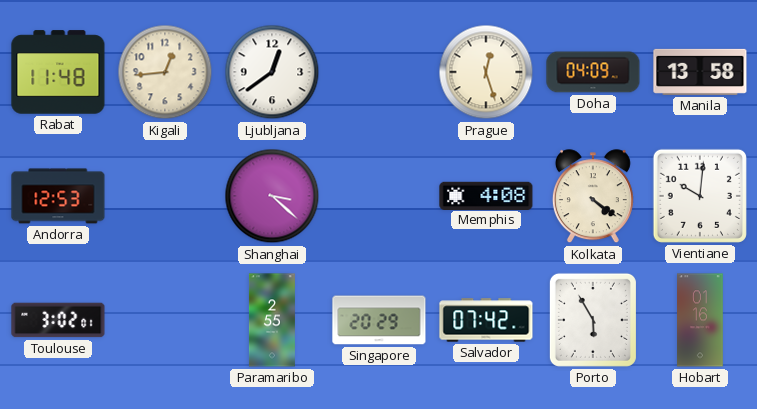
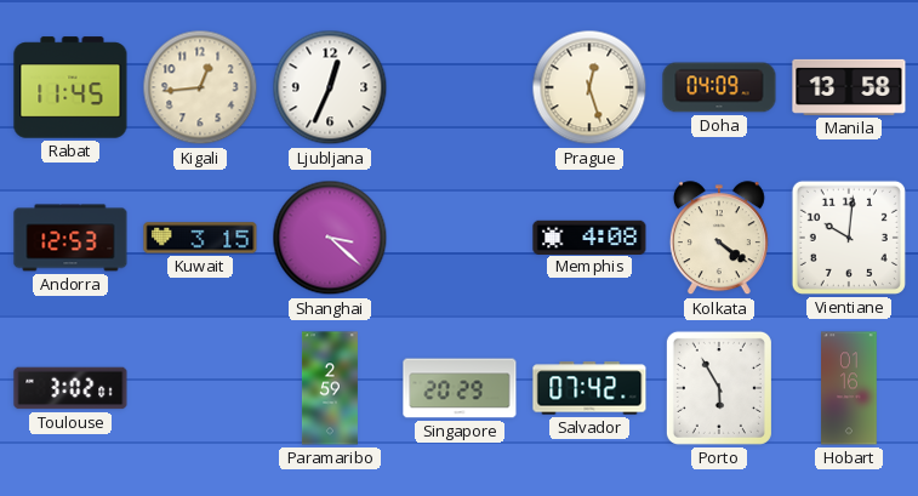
Rabat: 11:48 -> 11:45
Ljubljana: 12:39 -> 12:34
Kuwait: none -> 3:15
Paramaribo: 2:55 -> 2:59
